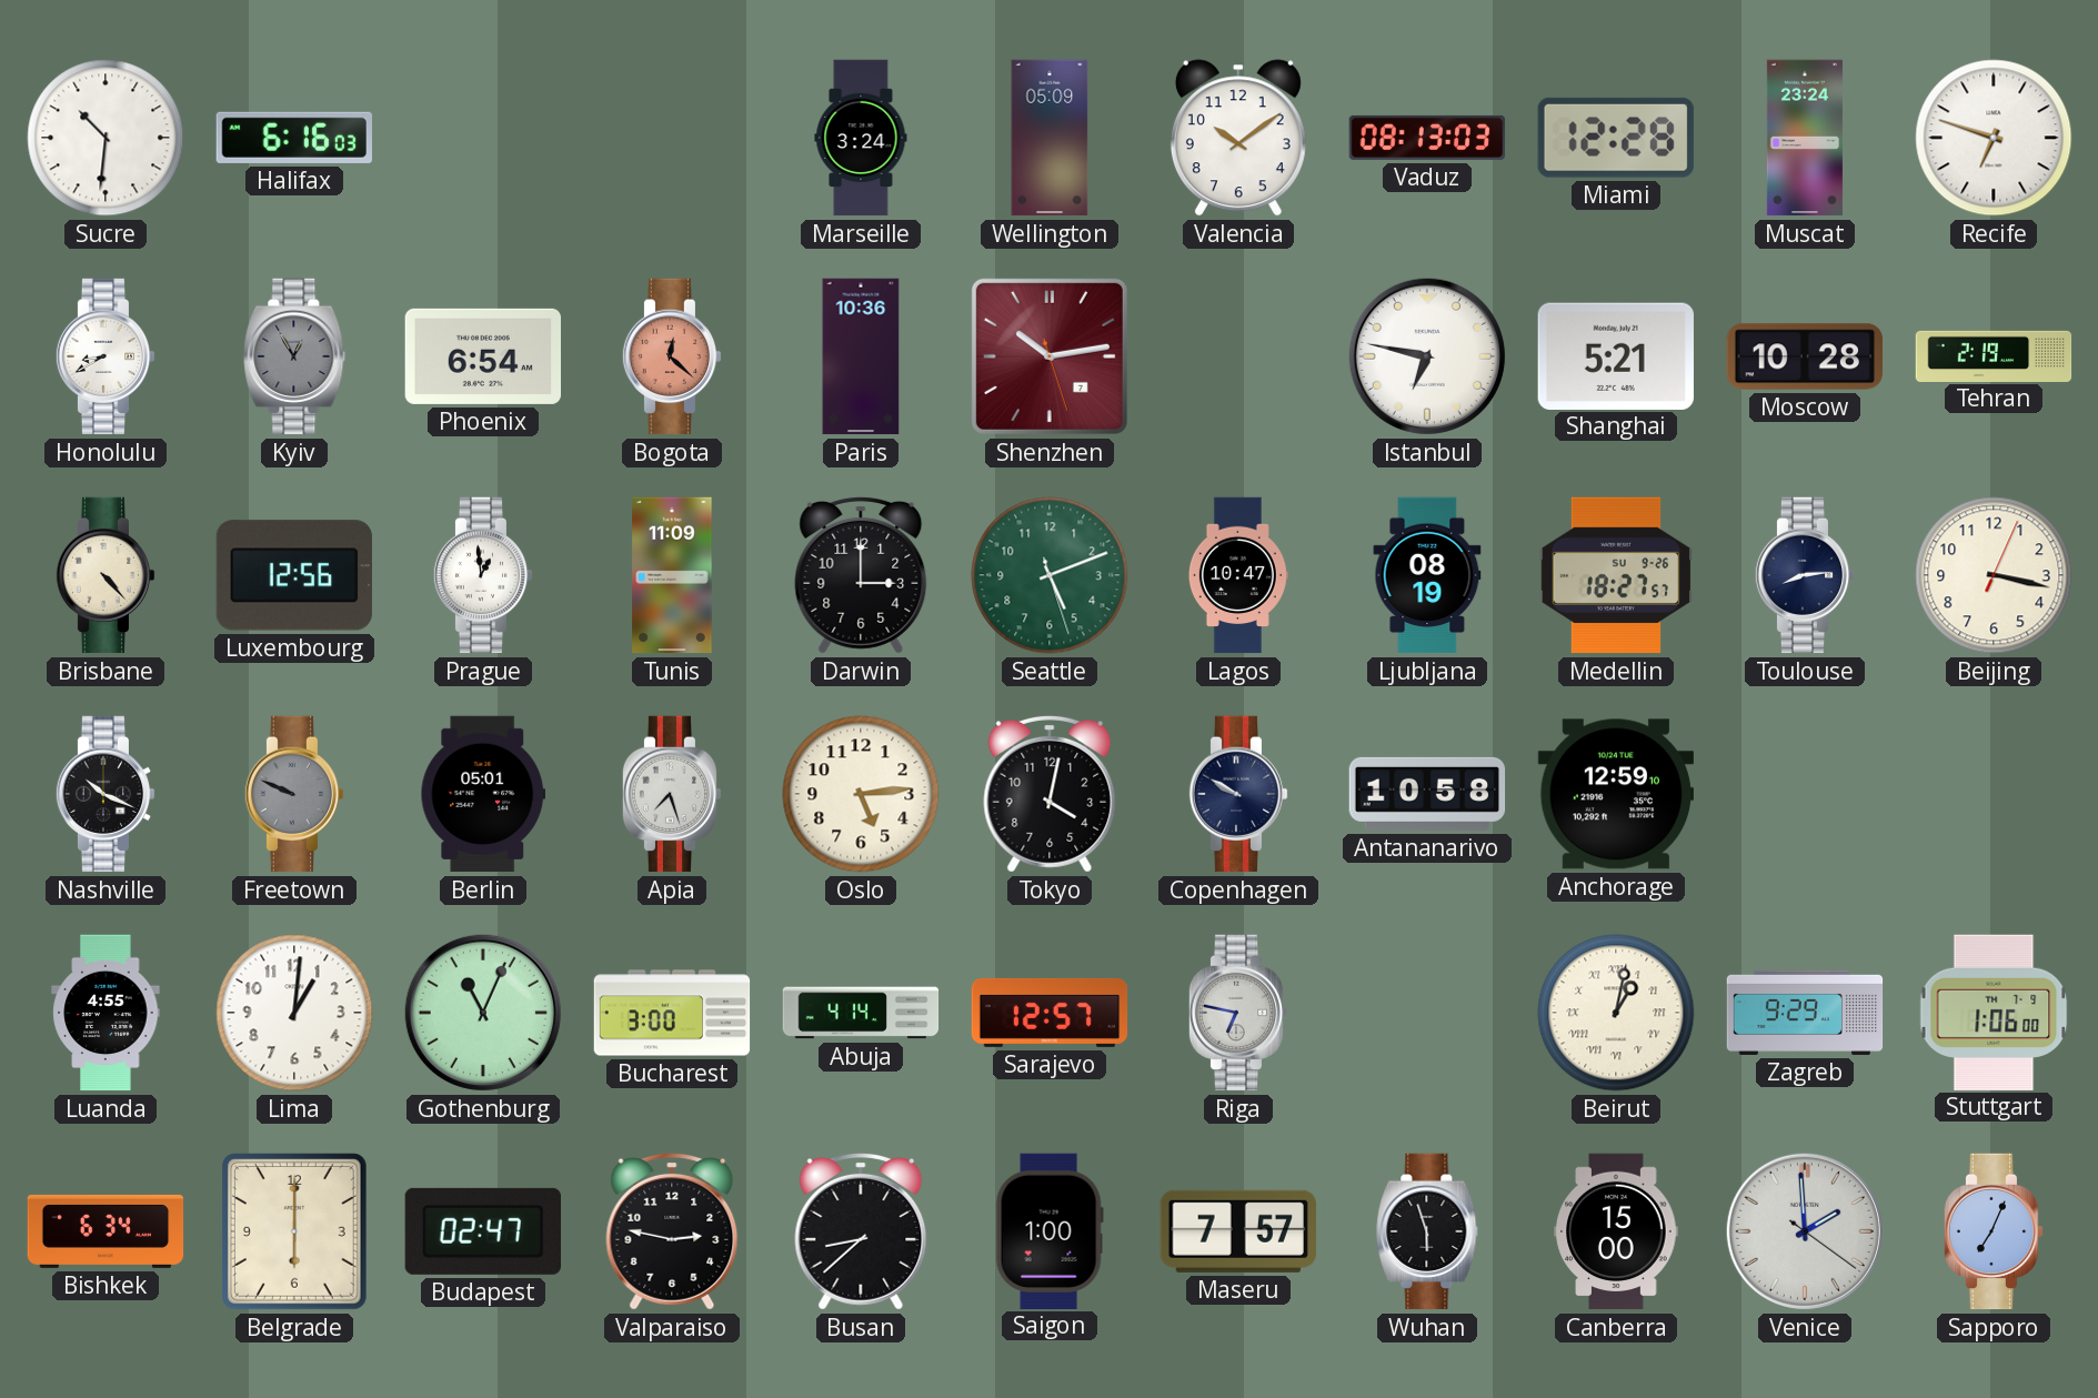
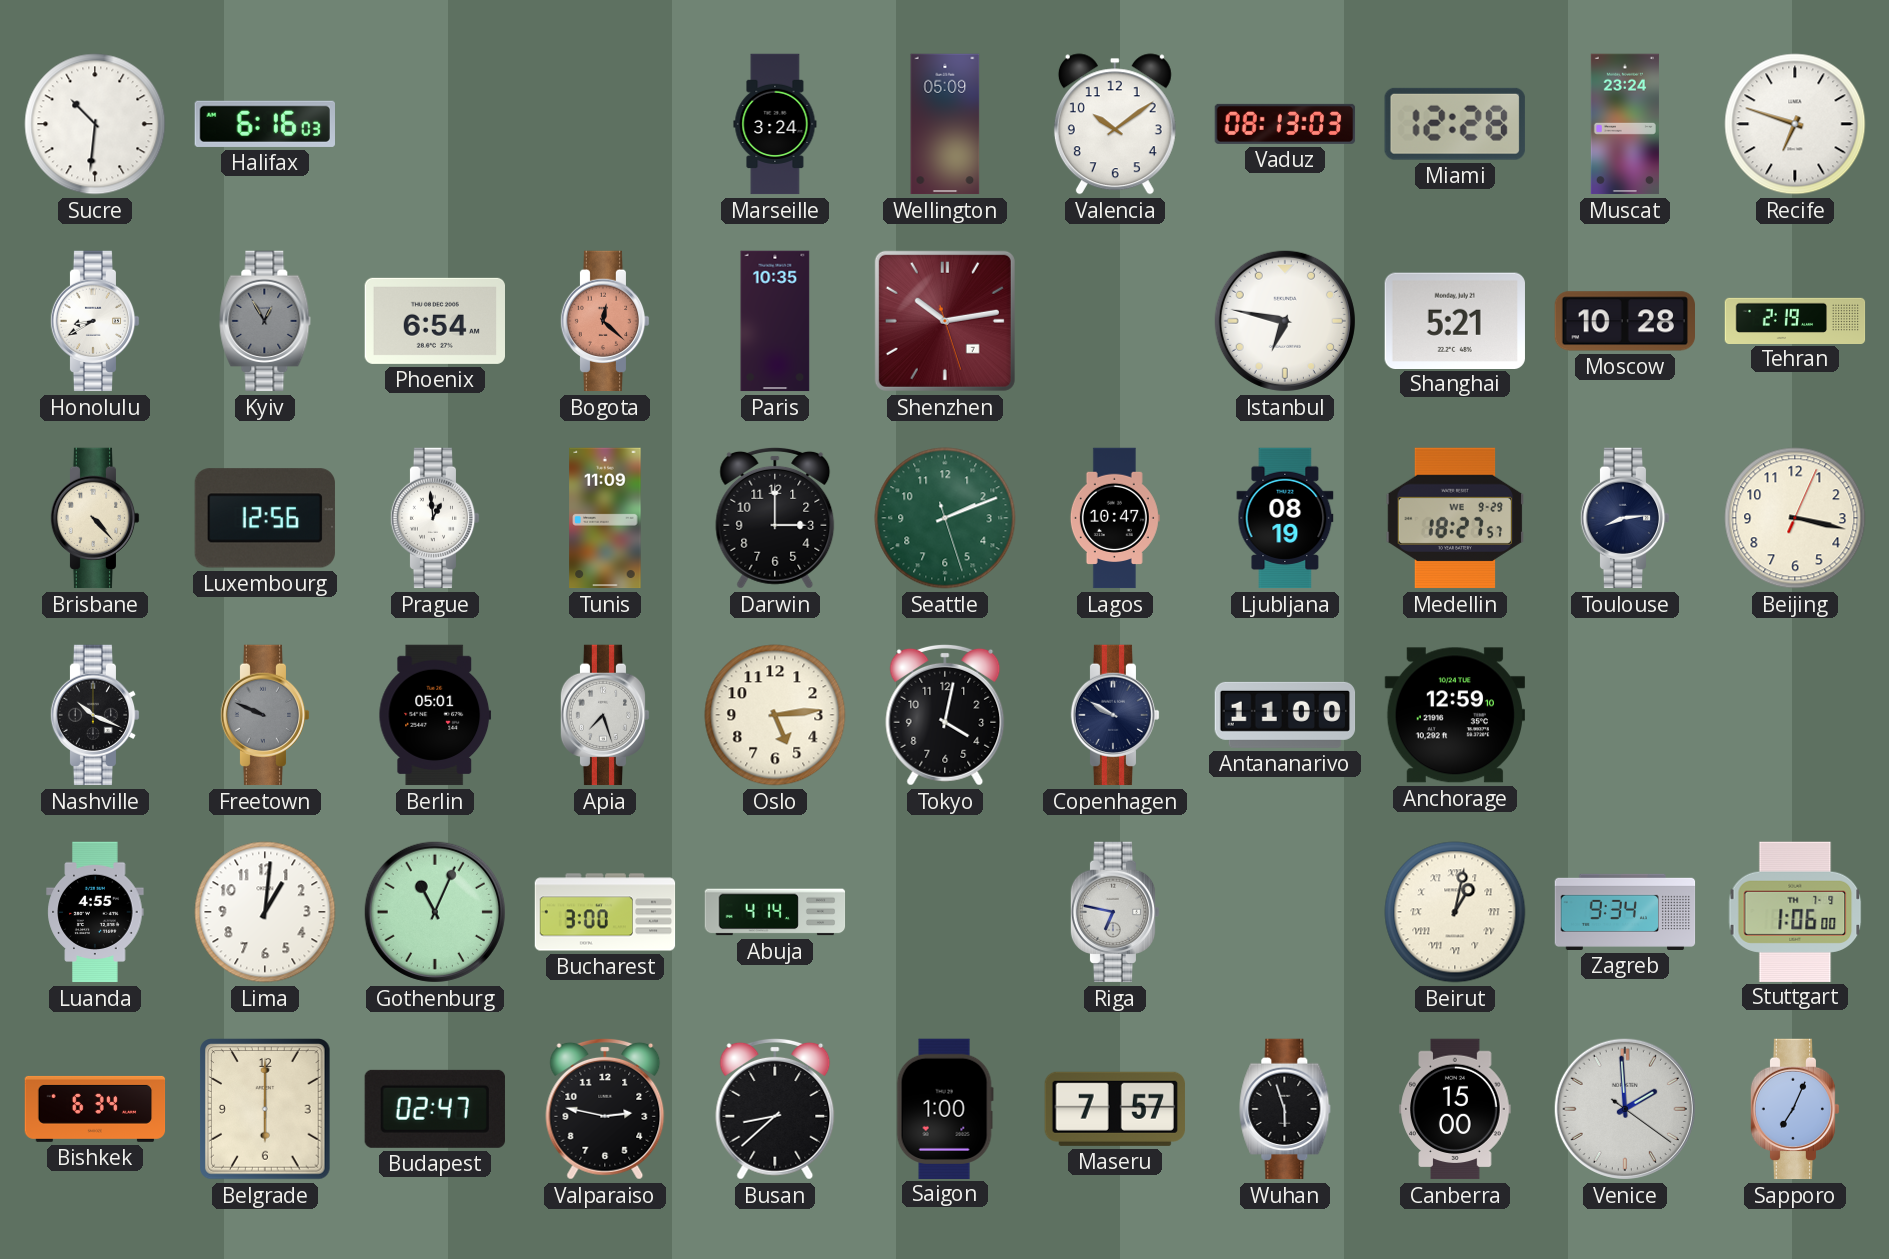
Paris: 10:36 -> 10:35
Seattle: 5:11 -> 2:11
Medellin date: SU 9-26 -> WE 9-29
Antananarivo: 10:58 -> 11:00
Sarajevo: 12:57 -> none
Zagreb: 9:29 -> 9:34
